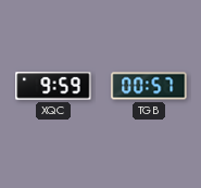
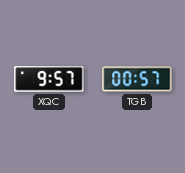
XQC: 9:59 -> 9:57
